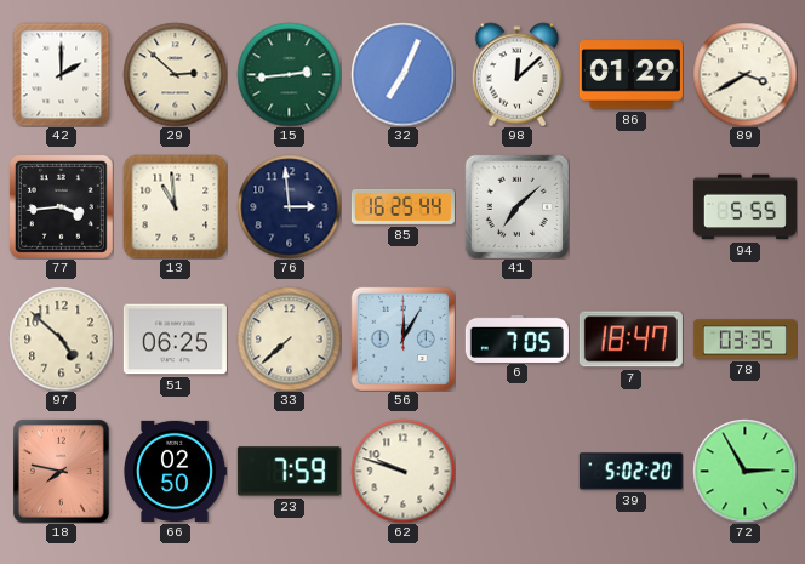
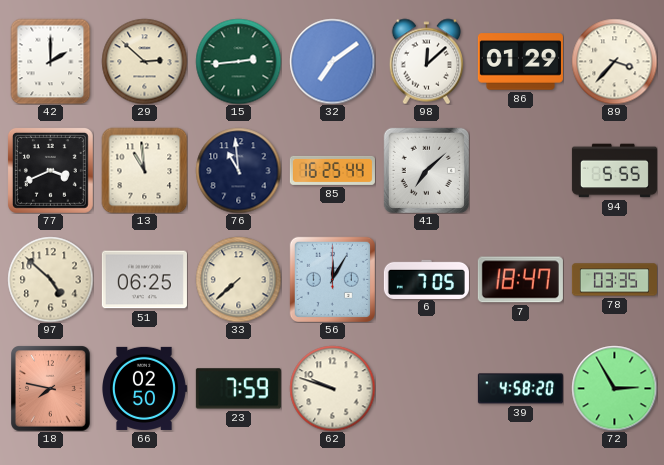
32: 7:04 -> 7:09
89: 3:40 -> 3:37
77: 3:44 -> 3:41
76: 2:59 -> 10:59
39: 5:02 -> 4:58
